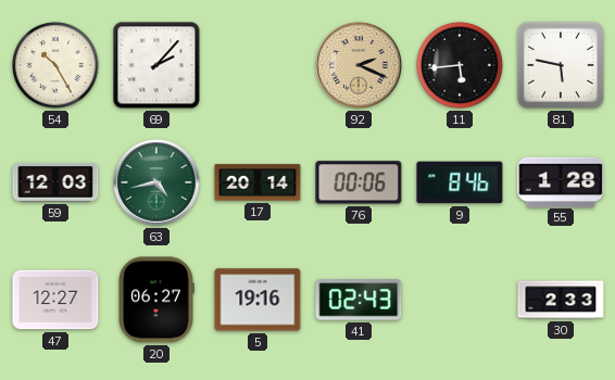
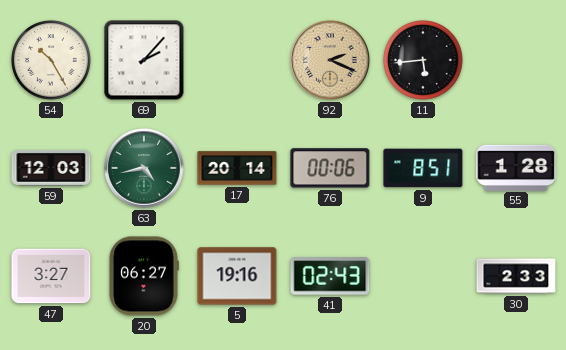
81: 5:47 -> none
9: 8:46 -> 8:51
47: 12:27 -> 3:27
